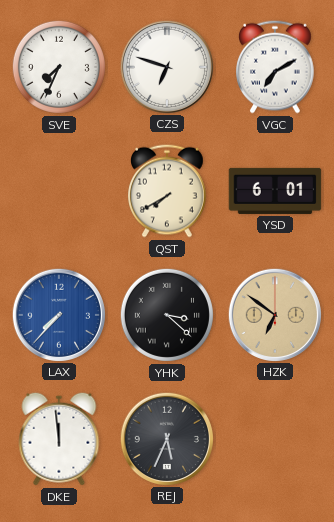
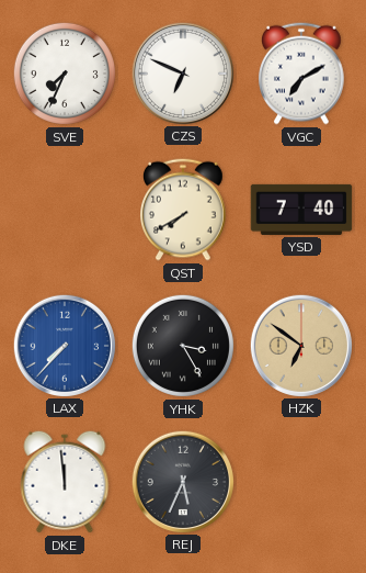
CZS: 6:48 -> 6:49
YSD: 6:01 -> 7:40
YHK: 3:22 -> 3:25
